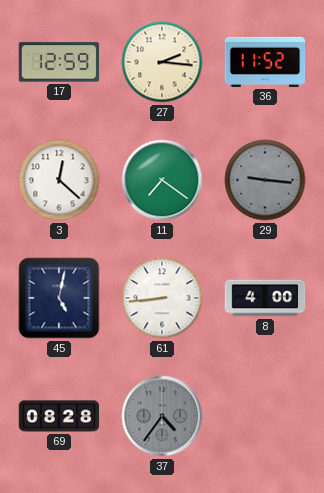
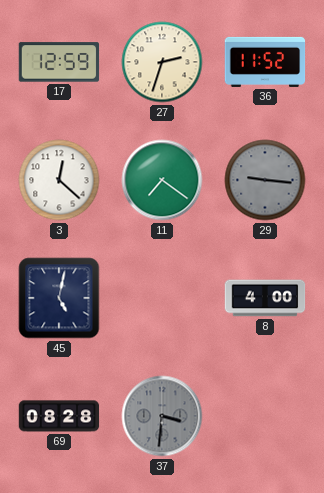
27: 2:16 -> 2:33
61: 8:44 -> none
37: 4:36 -> 3:31
